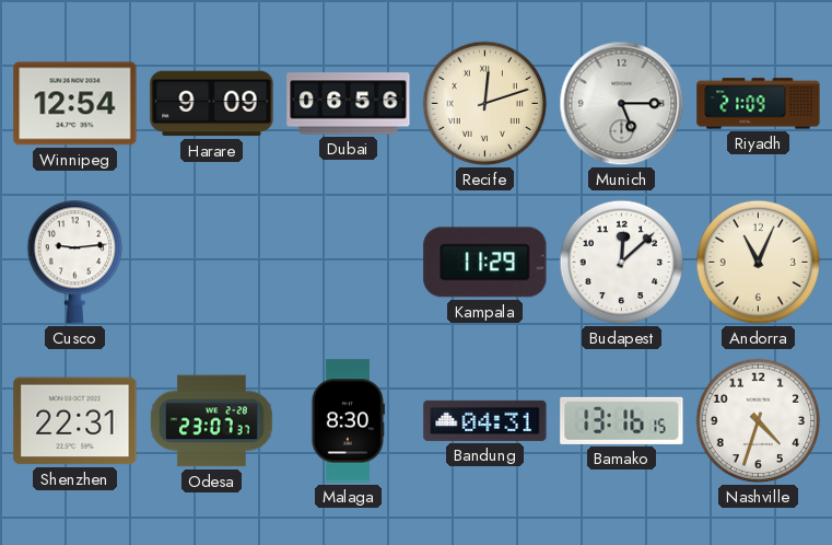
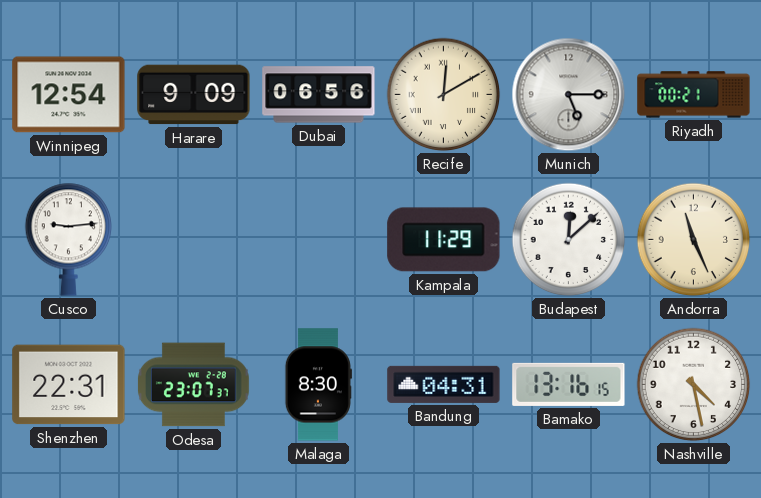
Recife: 12:12 -> 12:10
Riyadh: 21:09 -> 00:21
Andorra: 11:04 -> 11:26
Nashville: 4:33 -> 4:28
